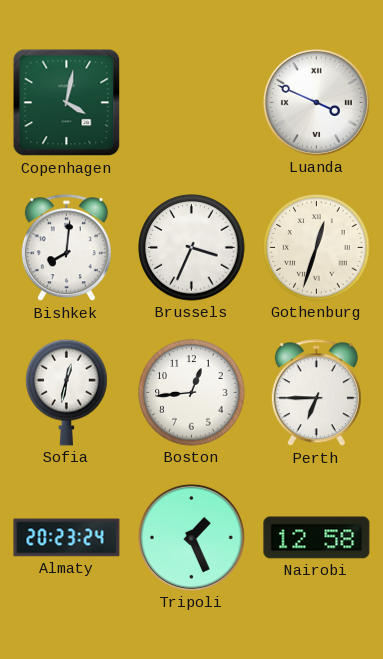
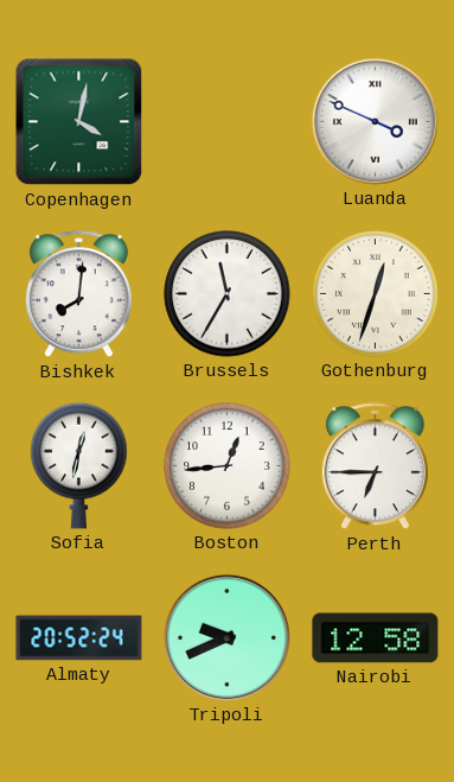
Brussels: 3:34 -> 11:35
Almaty: 20:23 -> 20:52
Tripoli: 1:26 -> 9:41
